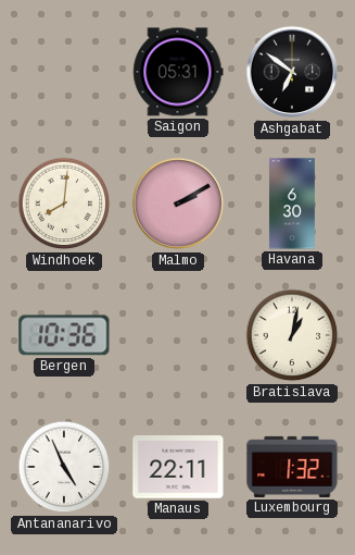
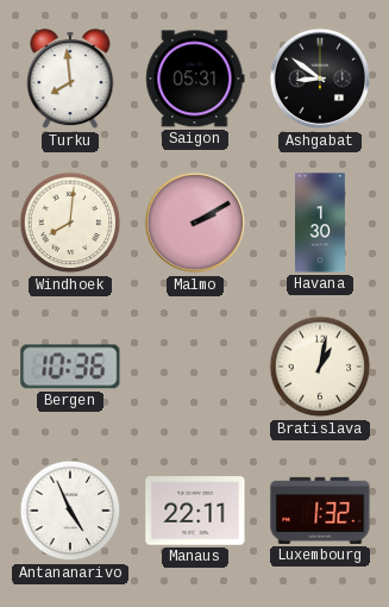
Turku: none -> 7:59
Ashgabat: 6:51 -> 8:51
Havana: 6:30 -> 1:30
